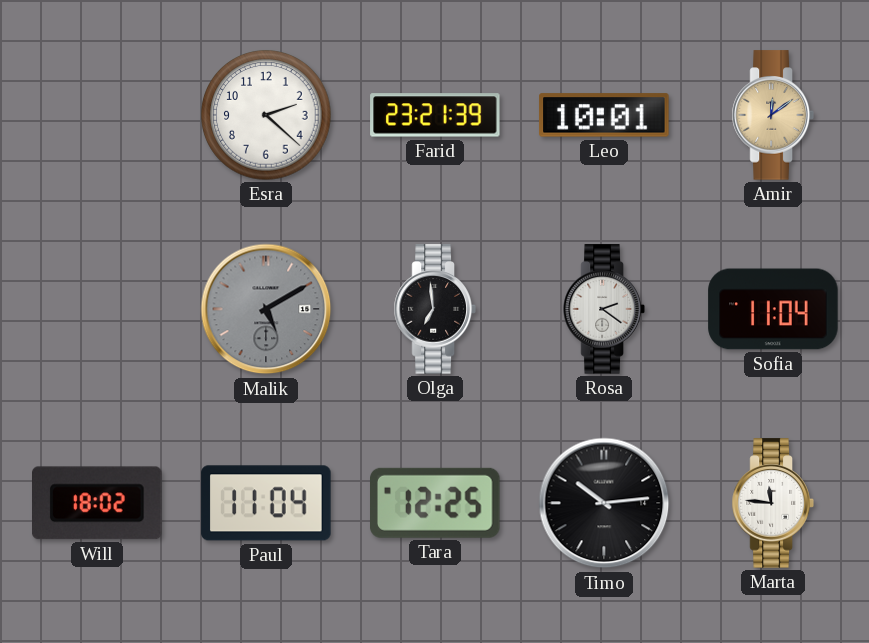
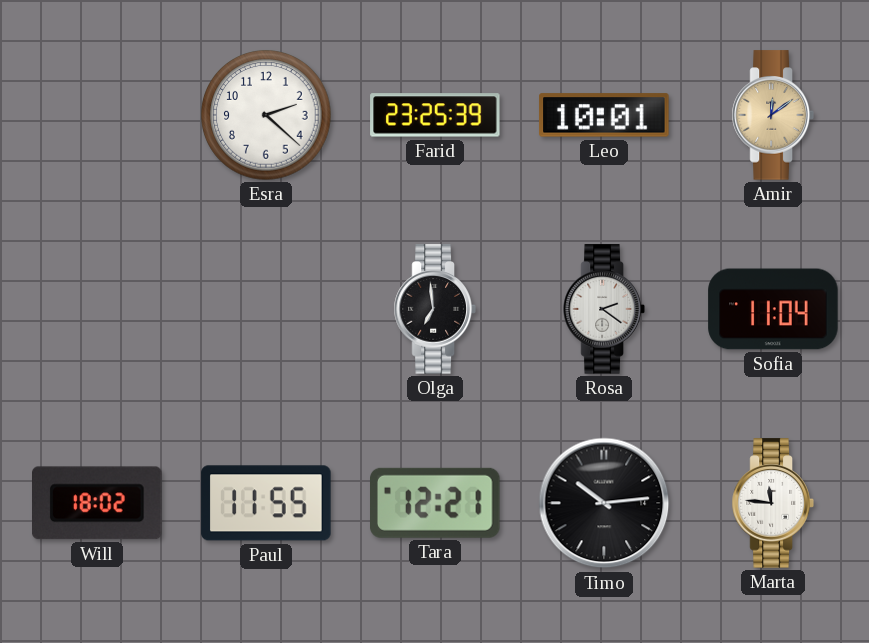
Farid: 23:21 -> 23:25
Malik: 5:10 -> none
Paul: 11:04 -> 11:55
Tara: 12:25 -> 12:21
